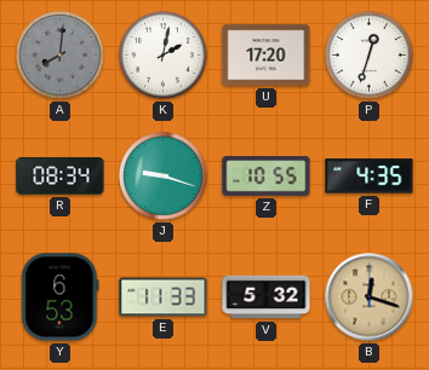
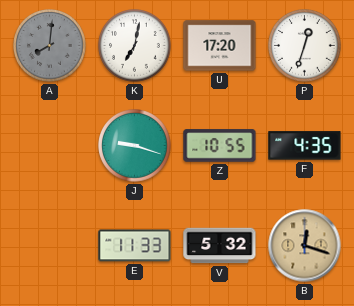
K: 2:02 -> 7:02
R: 08:34 -> none
Y: 6:53 -> none
